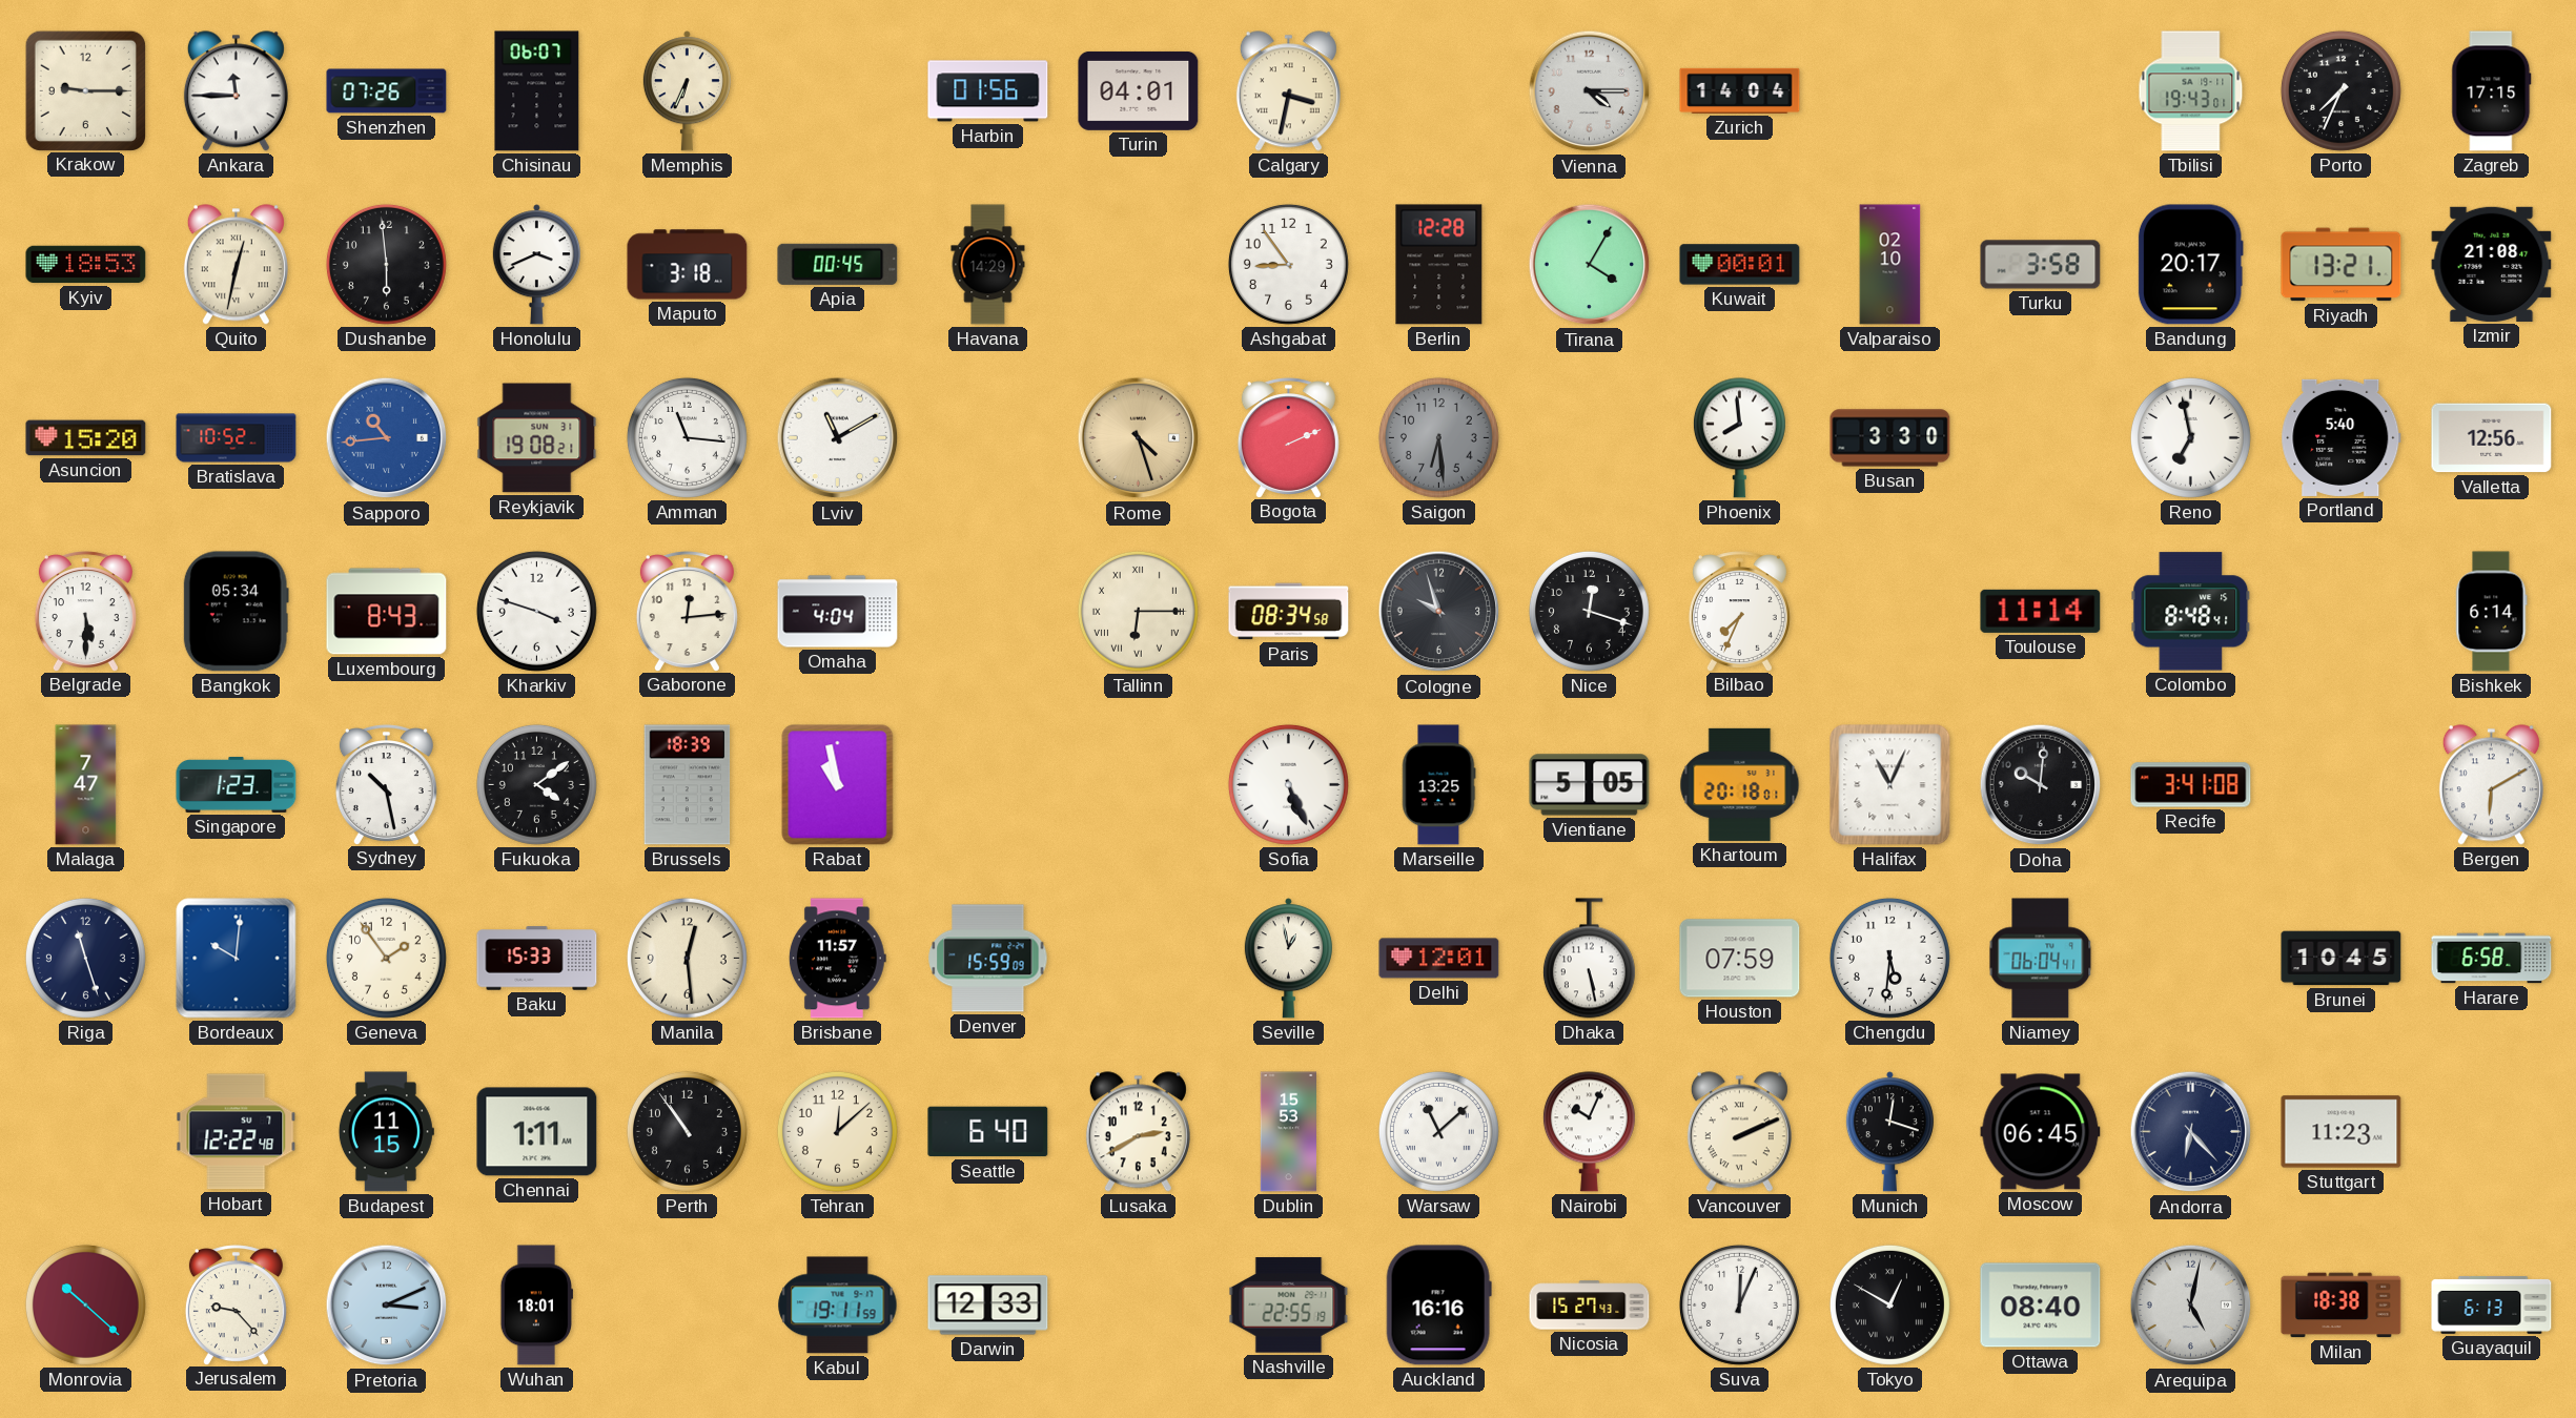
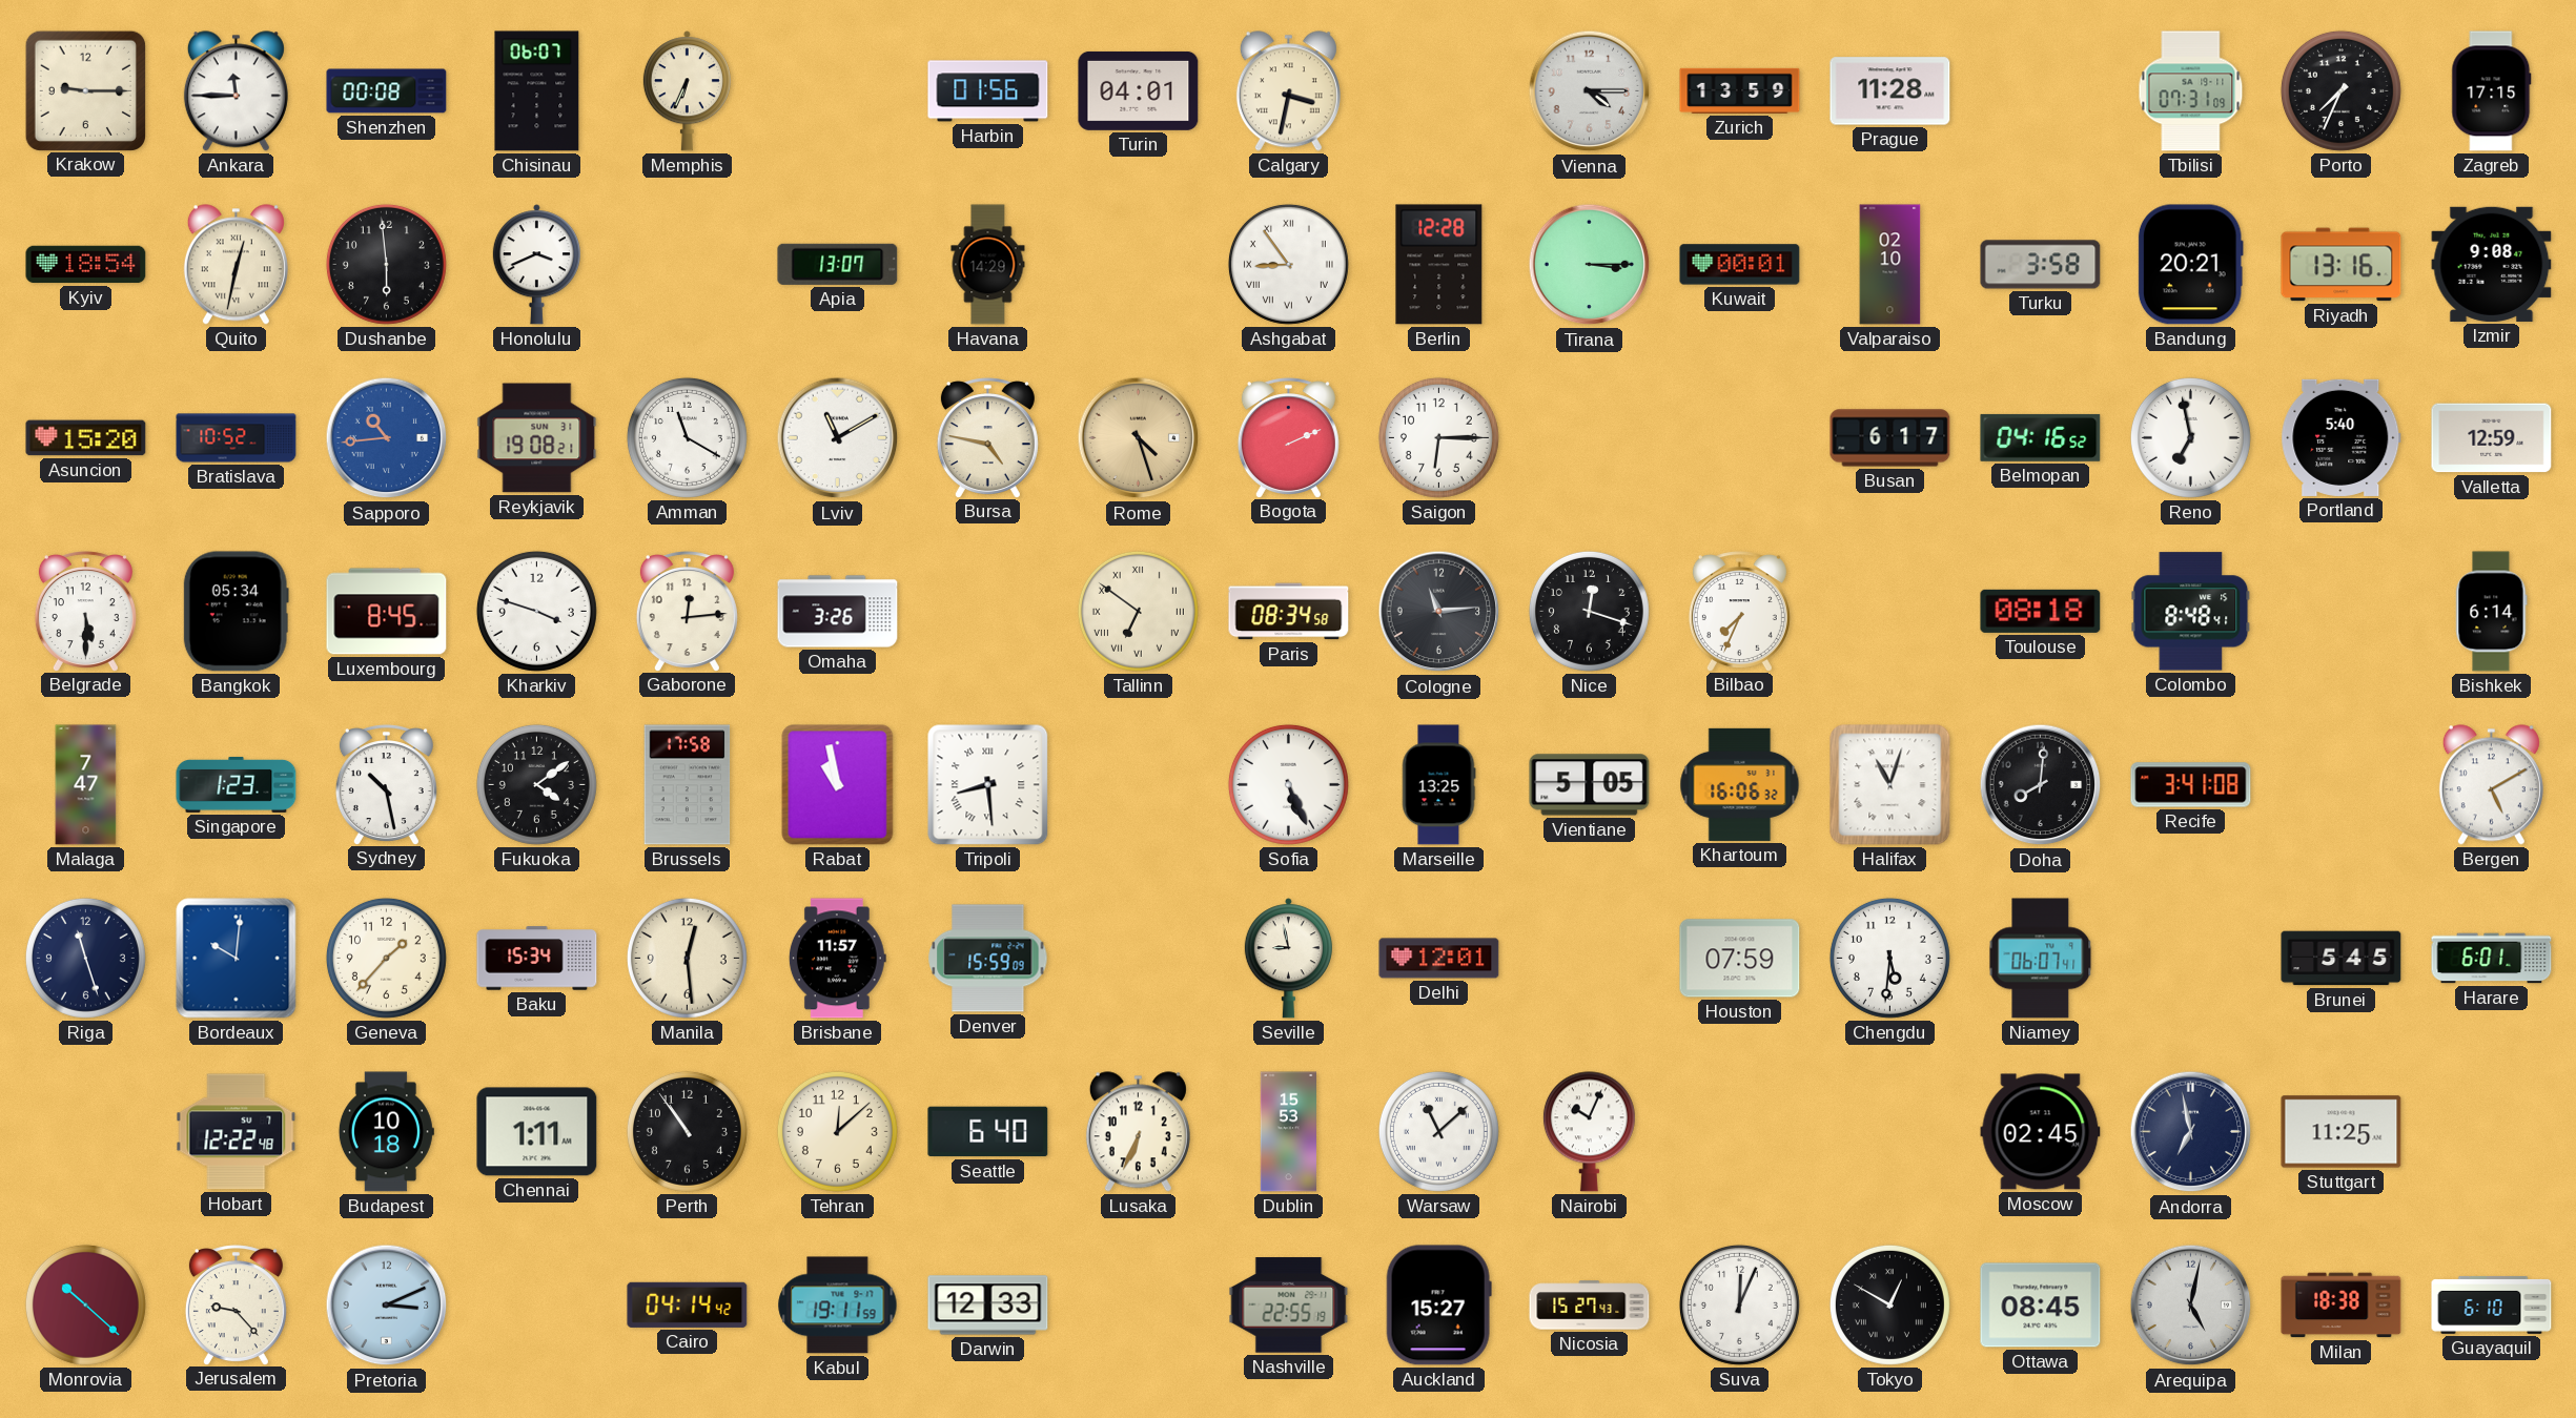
Shenzhen: 07:26 -> 00:08
Zurich: 14:04 -> 13:59
Prague: none -> 11:28
Tbilisi: 19:43 -> 07:31
Kyiv: 18:53 -> 18:54
Maputo: 3:18 -> none
Apia: 00:45 -> 13:07
Ashgabat numerals: Arabic -> Roman
Tirana: 4:05 -> 3:15
Bandung: 20:17 -> 20:21
Riyadh: 13:21 -> 13:16
Izmir: 21:08 -> 9:08
Amman: 11:16 -> 11:20
Bursa: none -> 4:47
Saigon: 6:29 -> 6:15
Saigon dial: grey -> white
Phoenix: 7:59 -> none
Busan: 3:30 -> 6:17
Belmopan: none -> 04:16
Valletta: 12:56 -> 12:59
Luxembourg: 8:43 -> 8:45
Omaha: 4:04 -> 3:26
Tallinn: 6:15 -> 6:51
Cologne: 9:57 -> 11:14
Toulouse: 11:14 -> 08:18
Brussels: 18:39 -> 17:58
Tripoli: none -> 8:29
Khartoum: 20:18 -> 16:06
Halifax: 11:04 -> 11:03
Doha: 10:01 -> 8:01
Bergen: 6:10 -> 5:10
Geneva: 1:54 -> 1:37
Baku: 15:33 -> 15:34
Seville: 12:58 -> 8:58
Dhaka: 5:28 -> none
Niamey: 06:04 -> 06:07
Brunei: 10:45 -> 5:45
Harare: 6:58 -> 6:01
Budapest: 11:15 -> 10:18
Lusaka: 2:40 -> 6:34
Vancouver: 2:11 -> none
Munich: 12:18 -> none
Moscow: 06:45 -> 02:45
Andorra: 6:23 -> 6:58
Stuttgart: 11:23 -> 11:25
Wuhan: 18:01 -> none
Cairo: none -> 04:14
Auckland: 16:16 -> 15:27
Ottawa: 08:40 -> 08:45
Guayaquil: 6:13 -> 6:10
